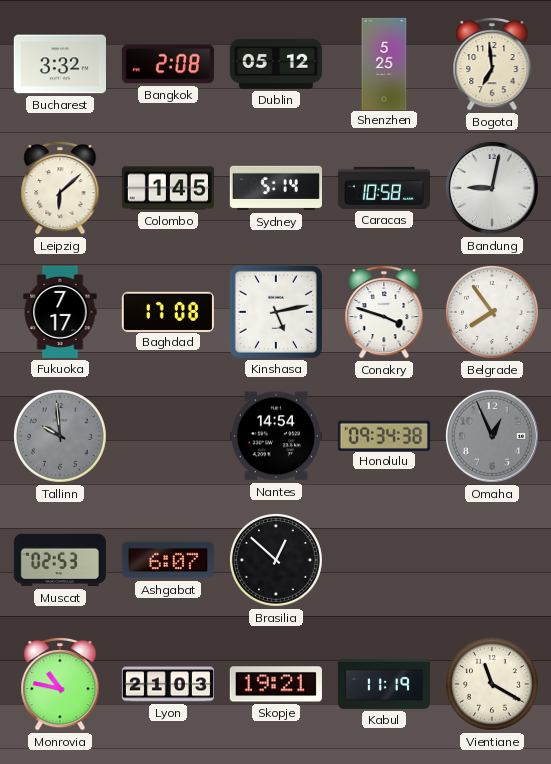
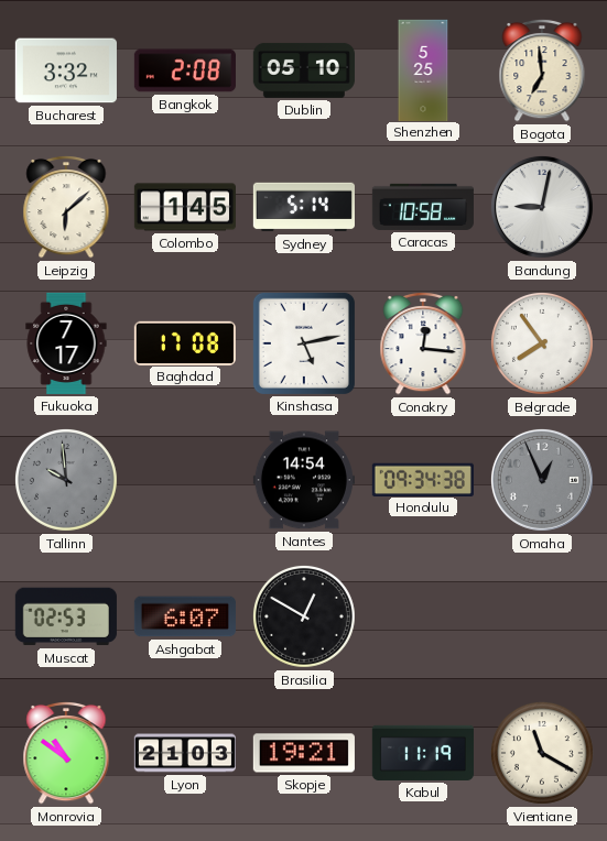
Dublin: 05:12 -> 05:10
Conakry: 3:48 -> 12:16
Brasilia: 12:52 -> 12:50
Monrovia: 10:47 -> 10:51
